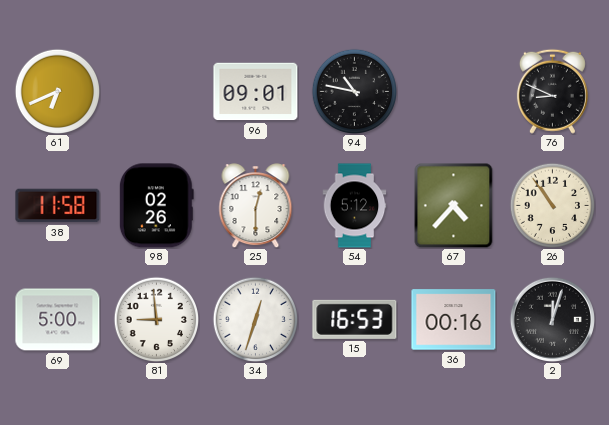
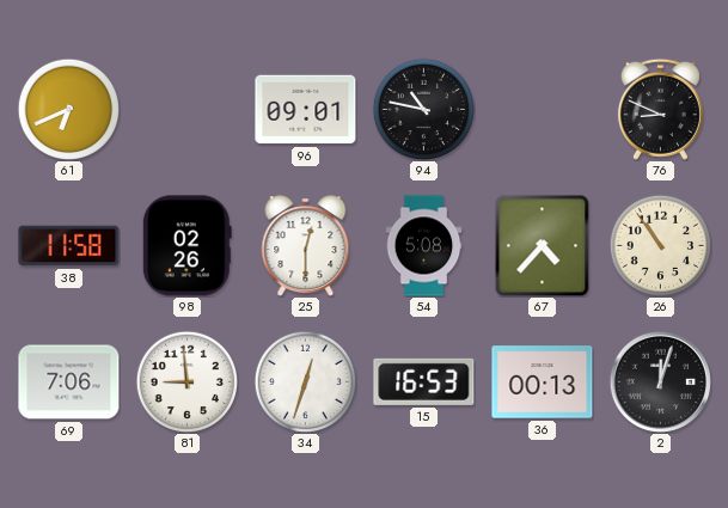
54: 5:12 -> 5:08
69: 5:00 -> 7:06
36: 00:16 -> 00:13
